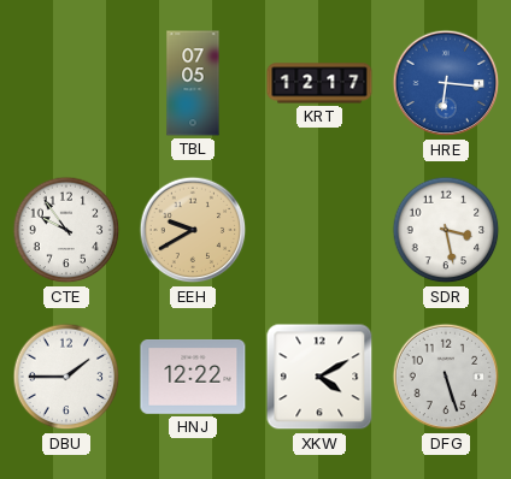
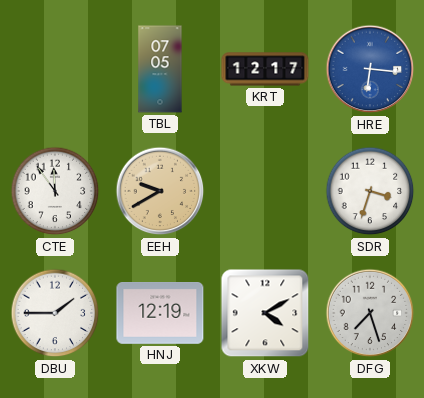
CTE: 9:54 -> 11:54
SDR: 3:28 -> 3:33
HNJ: 12:22 -> 12:19
DFG: 5:27 -> 7:27
